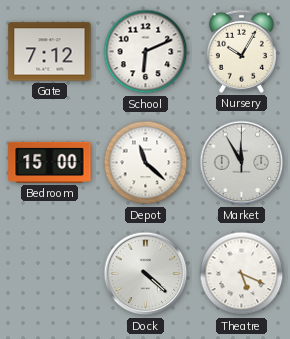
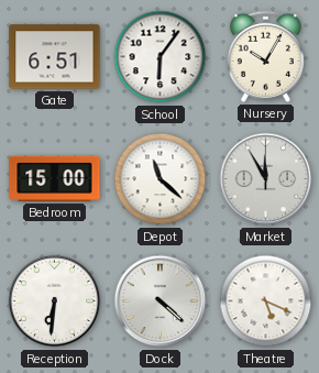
Gate: 7:12 -> 6:51
School: 6:11 -> 6:06
Reception: none -> 6:31
